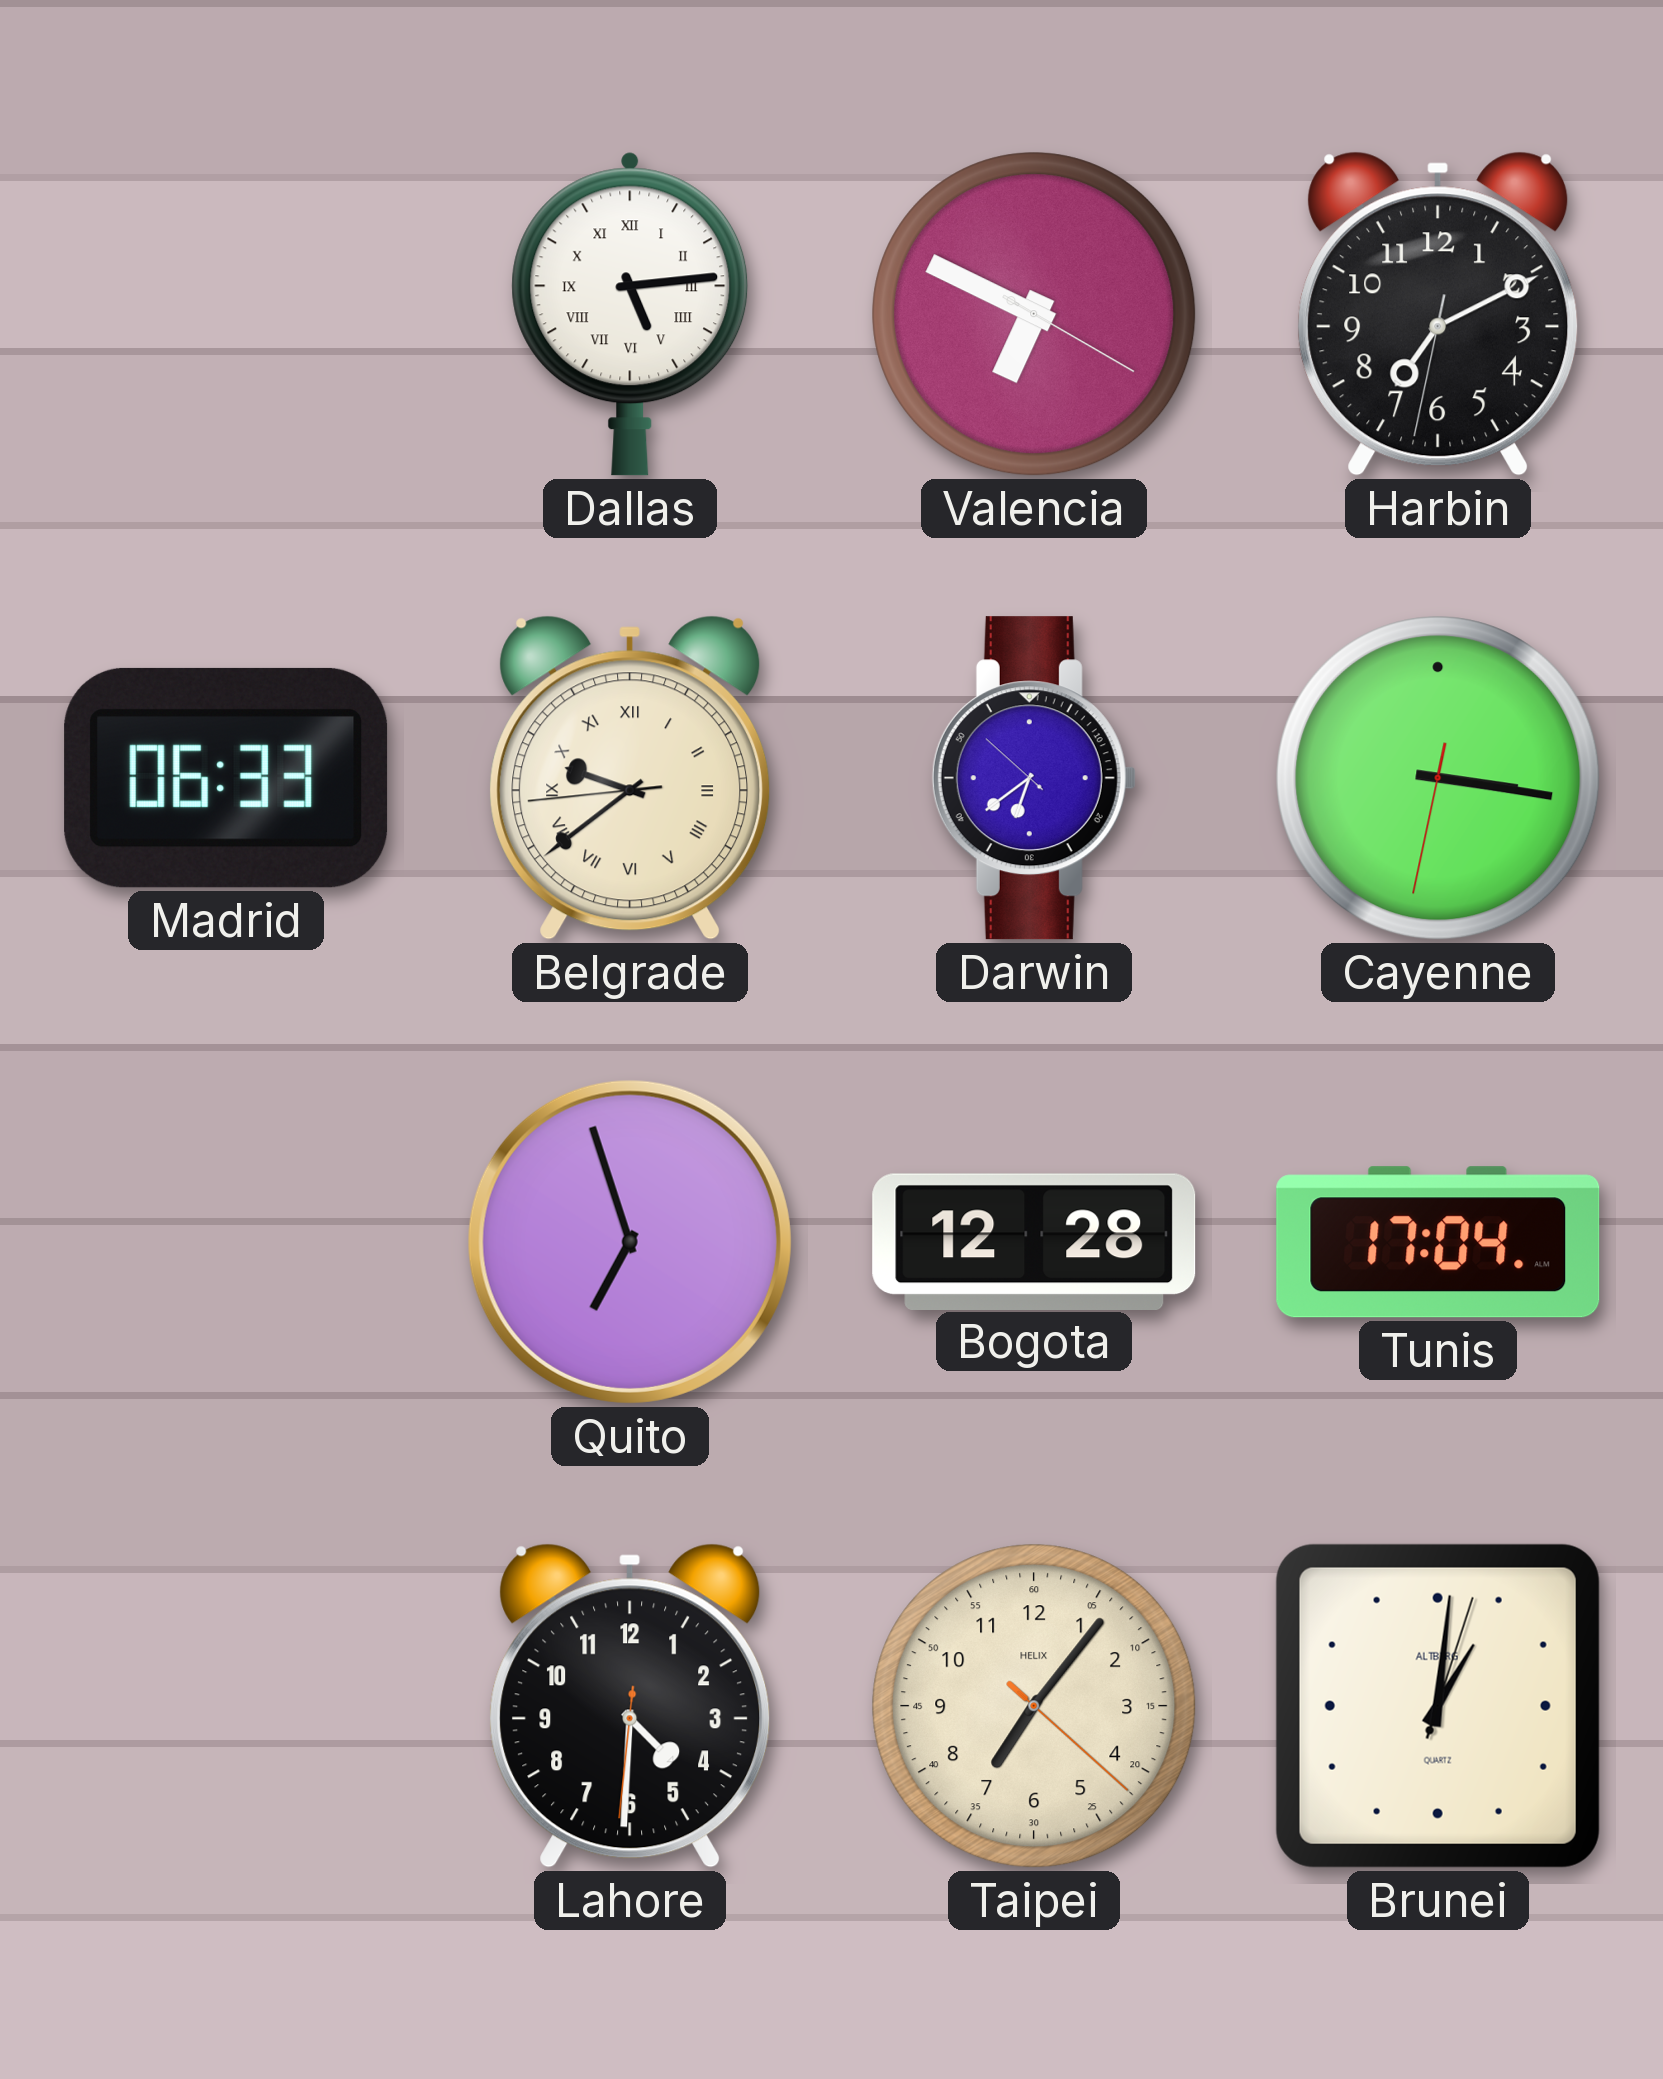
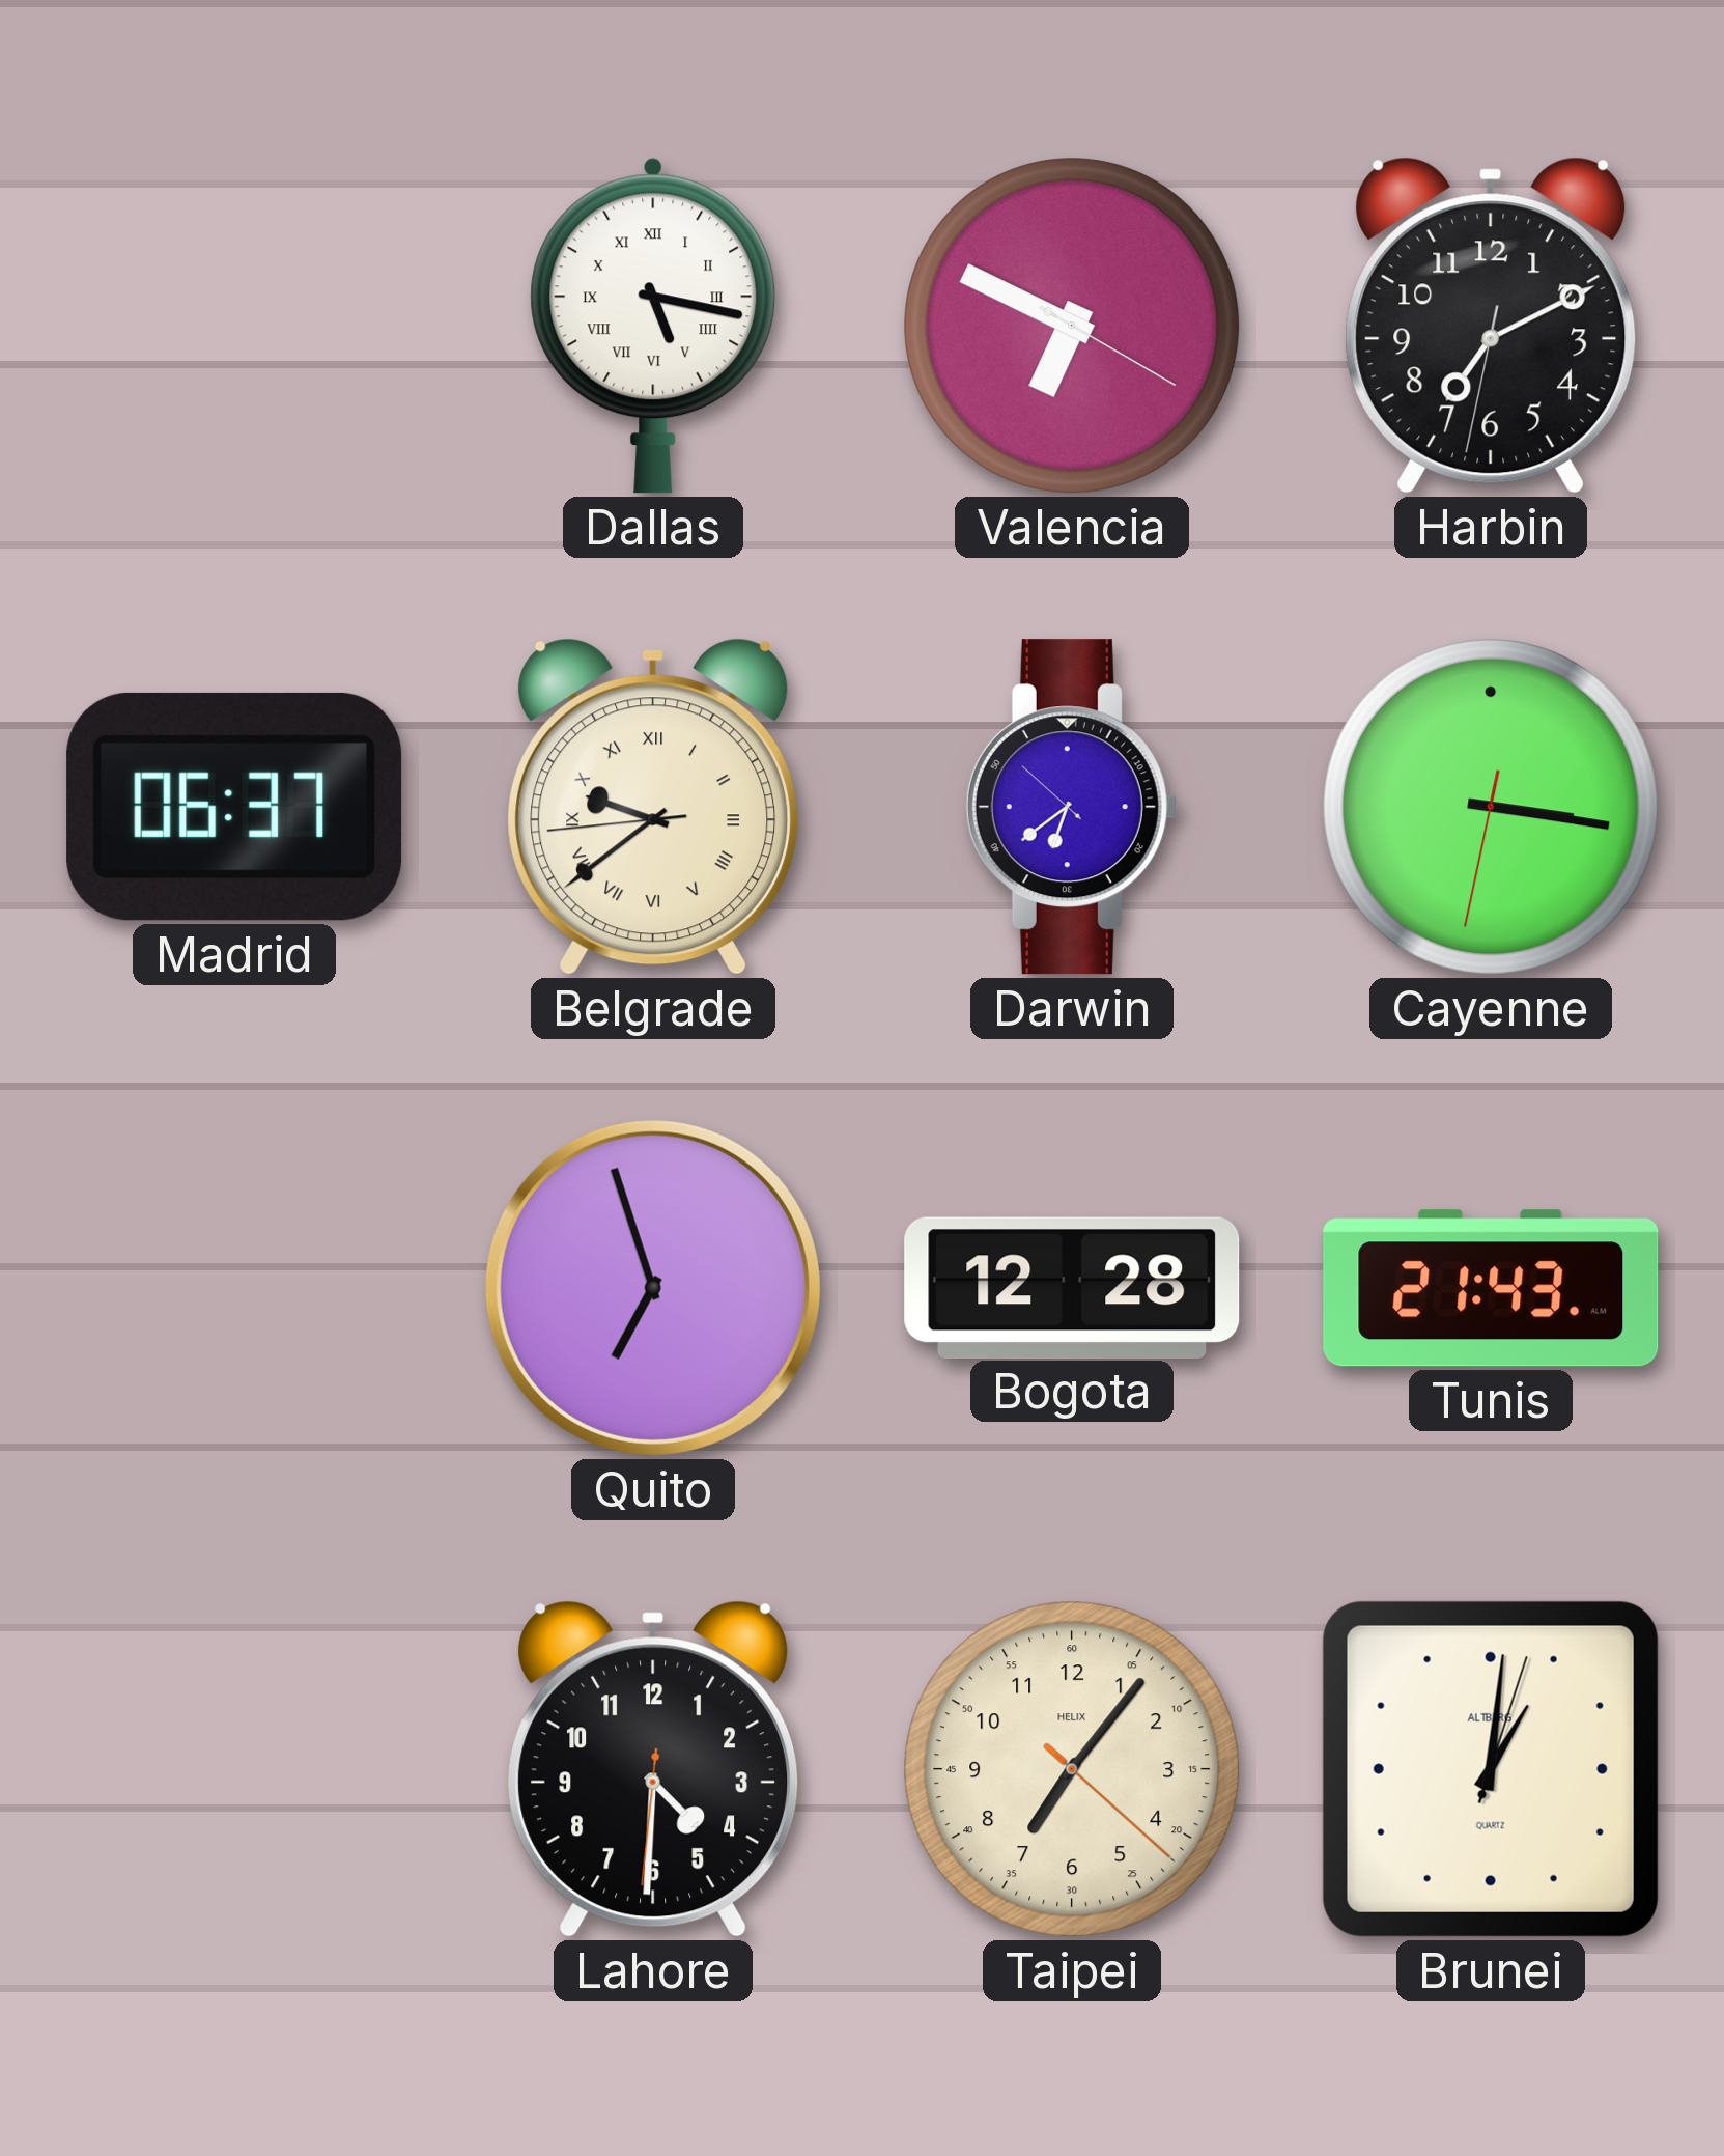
Dallas: 5:14 -> 5:17
Madrid: 06:33 -> 06:37
Tunis: 17:04 -> 21:43
